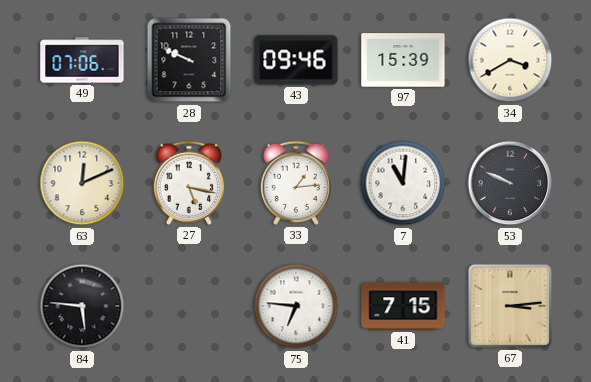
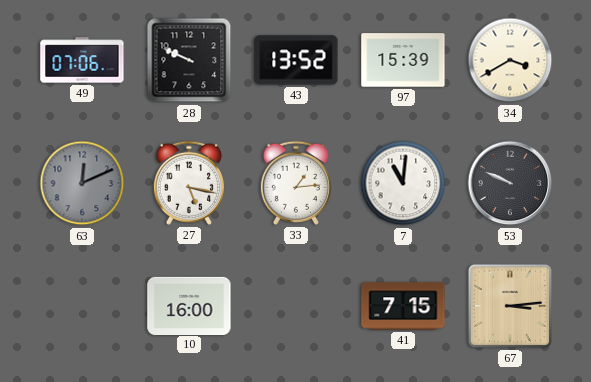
43: 09:46 -> 13:52
63 dial: cream -> grey
84: 5:46 -> none
10: none -> 16:00
75: 6:46 -> none
